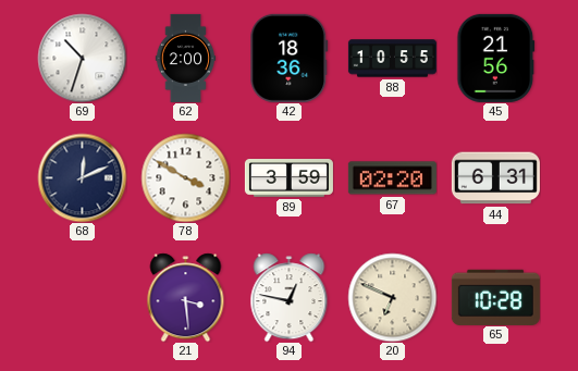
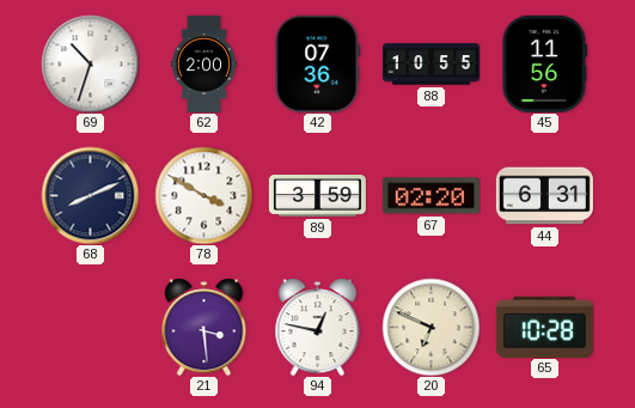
42: 18:36 -> 07:36
45: 21:56 -> 11:56
68: 12:11 -> 8:11
